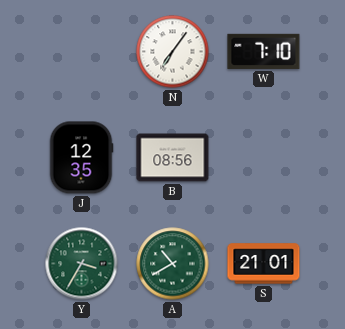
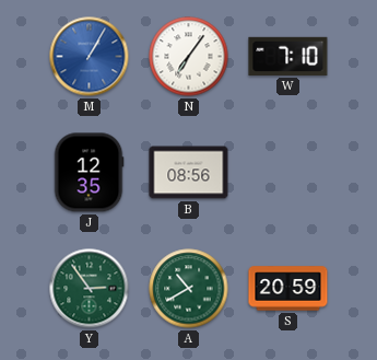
M: none -> 1:05
Y: 3:35 -> 2:54
S: 21:01 -> 20:59
